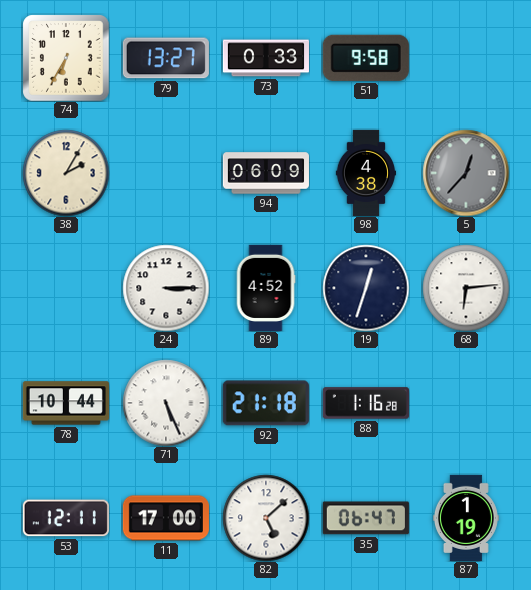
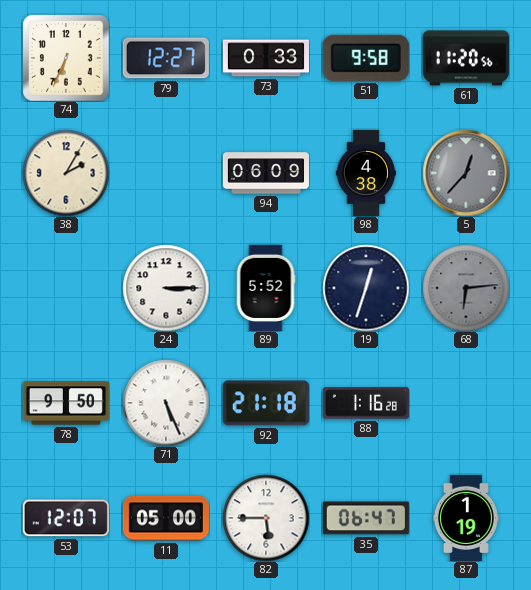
74: 6:35 -> 6:34
79: 13:27 -> 12:27
61: none -> 11:20
89: 4:52 -> 5:52
68 dial: white -> grey
78: 10:44 -> 9:50
53: 12:11 -> 12:07
11: 17:00 -> 05:00
82: 5:08 -> 5:45
